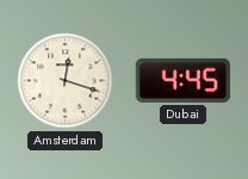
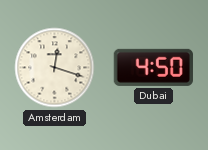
Dubai: 4:45 -> 4:50
